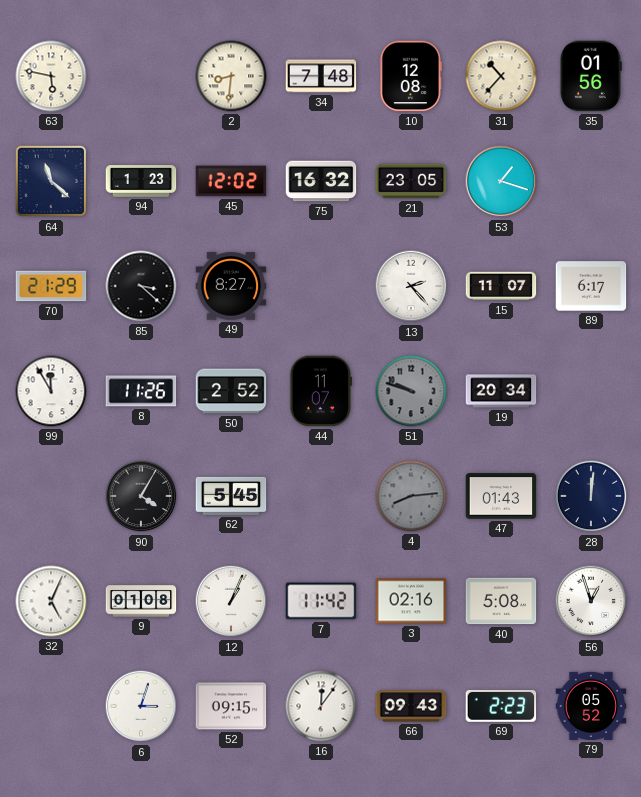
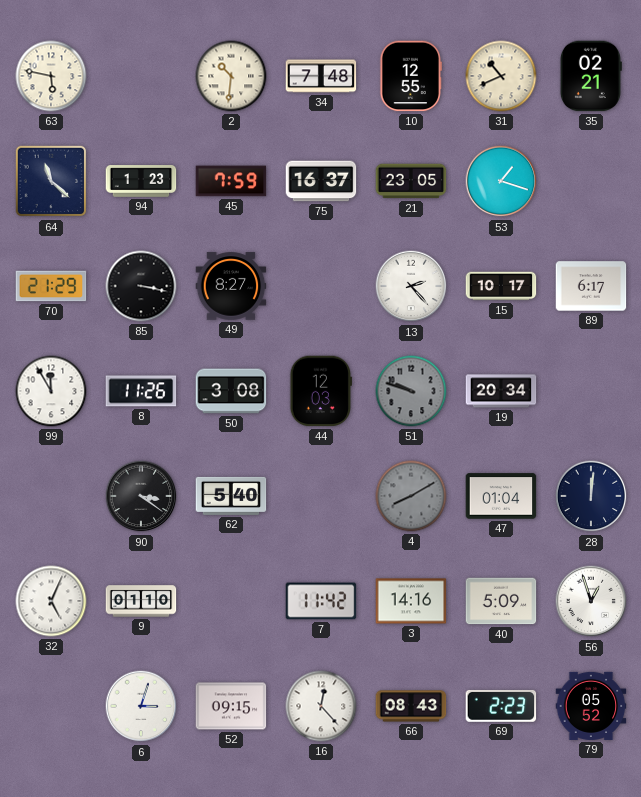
2: 8:31 -> 10:31
10: 12:08 -> 12:55
31: 10:37 -> 10:41
35: 01:56 -> 02:21
45: 12:02 -> 7:59
75: 16:32 -> 16:37
85: 3:22 -> 3:17
15: 11:07 -> 10:17
50: 2:52 -> 3:08
44: 11:07 -> 12:03
90: 4:05 -> 3:21
62: 5:45 -> 5:40
4: 8:14 -> 8:10
47: 01:43 -> 01:04
9: 01:08 -> 01:10
12: 1:04 -> none
3: 02:16 -> 14:16
40: 5:08 -> 5:09
16: 12:06 -> 12:23
66: 09:43 -> 08:43
